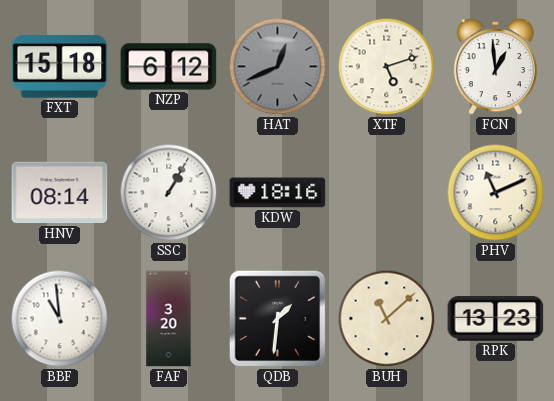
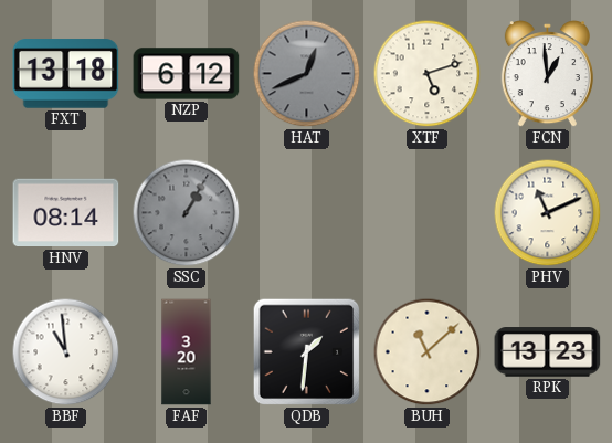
FXT: 15:18 -> 13:18
SSC dial: white -> grey
KDW: 18:16 -> none
